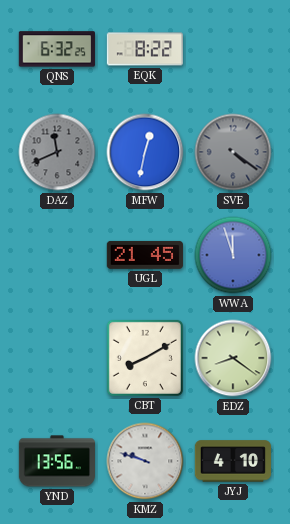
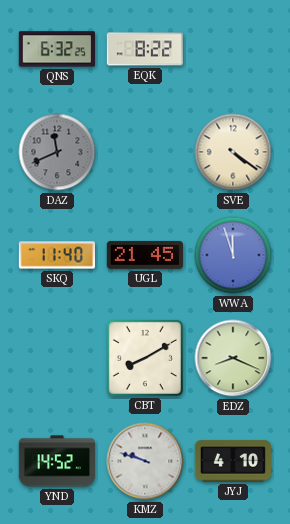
MFW: 12:32 -> none
SVE dial: grey -> cream
SKQ: none -> 11:40
EDZ: 8:21 -> 8:19
YND: 13:56 -> 14:52
